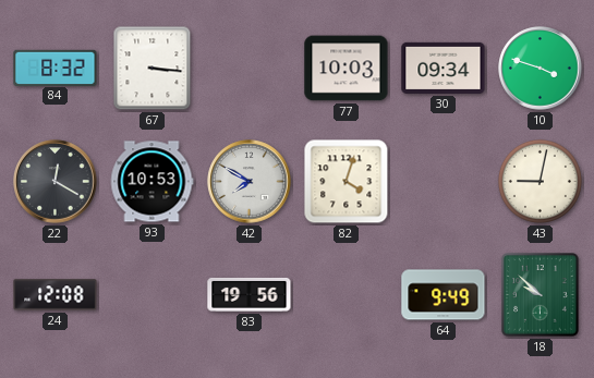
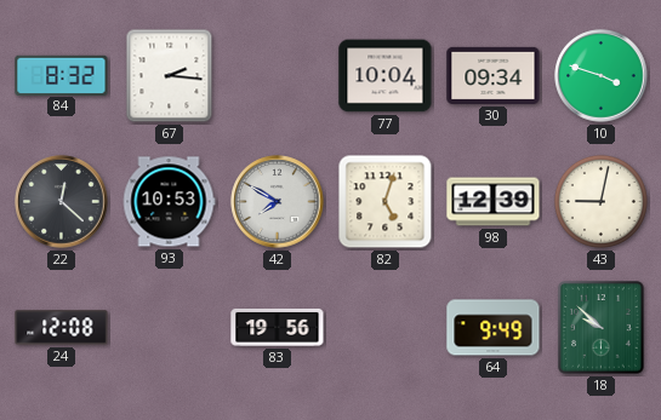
67: 3:16 -> 2:16
77: 10:03 -> 10:04
22: 12:20 -> 12:22
82: 4:03 -> 5:03
98: none -> 12:39
